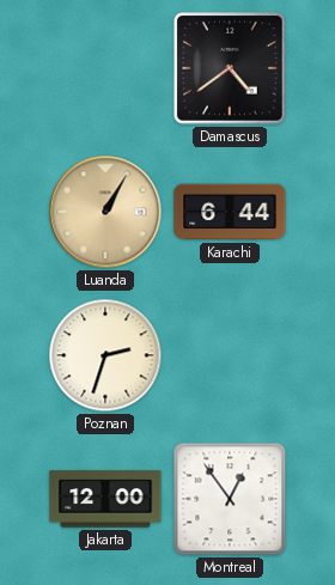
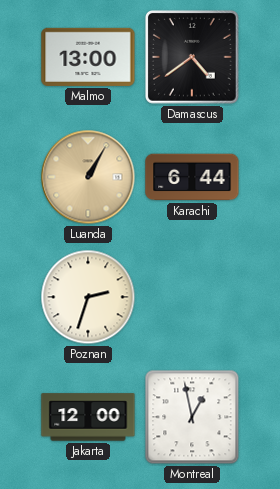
Malmo: none -> 13:00
Montreal: 12:54 -> 12:58
